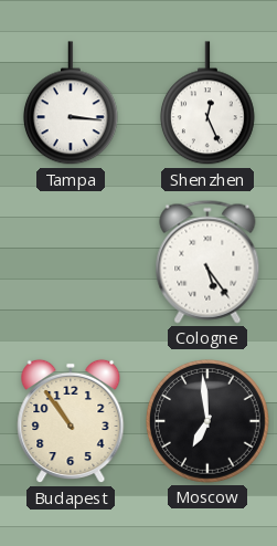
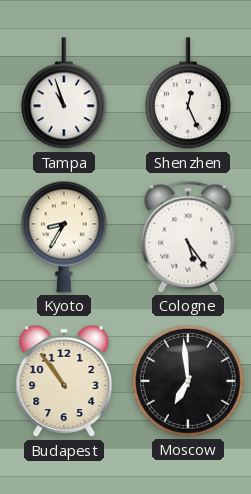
Tampa: 3:16 -> 10:57
Kyoto: none -> 8:35
